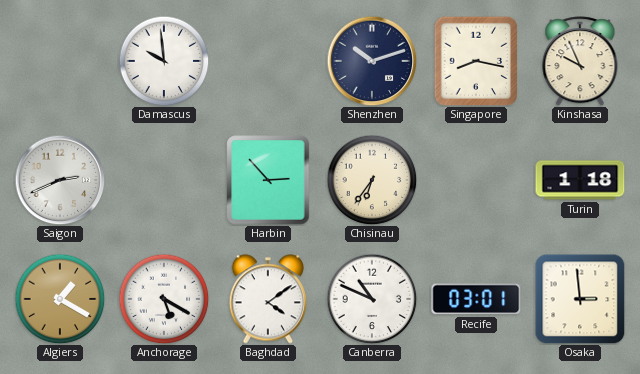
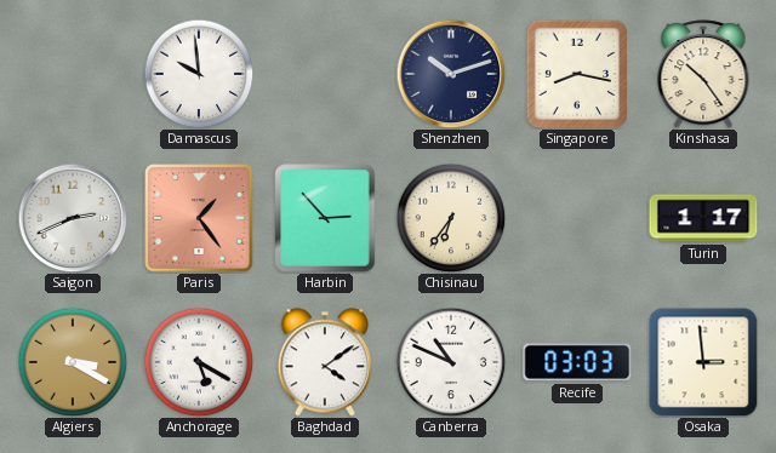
Kinshasa: 9:56 -> 10:24
Paris: none -> 1:24
Turin: 1:18 -> 1:17
Algiers: 1:20 -> 3:20
Recife: 03:01 -> 03:03
